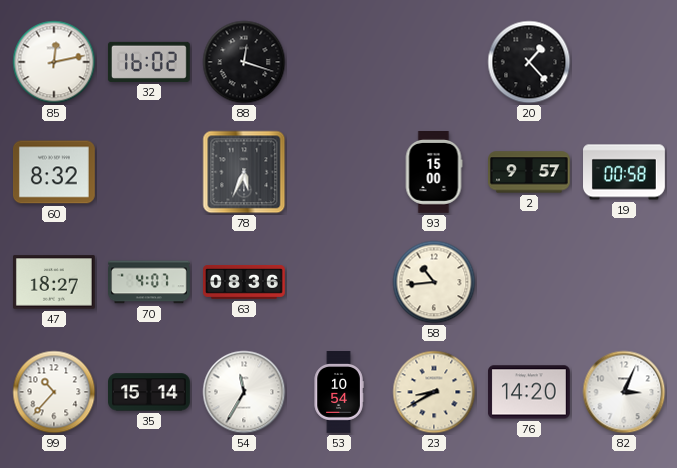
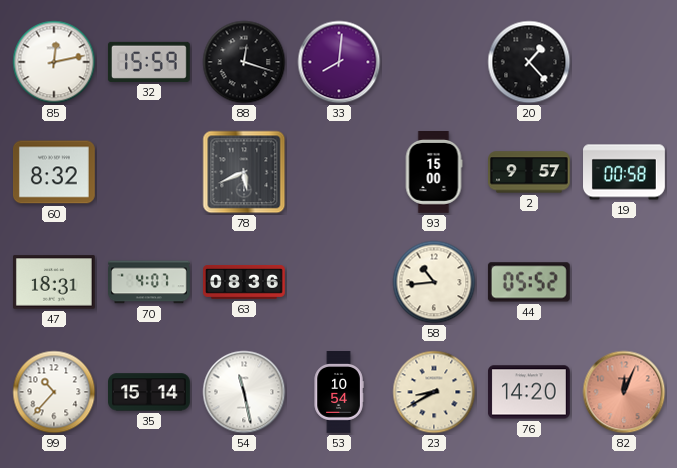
32: 16:02 -> 15:59
33: none -> 8:01
78: 5:34 -> 5:41
47: 18:27 -> 18:31
44: none -> 05:52
54: 11:35 -> 11:28
82: 3:04 -> 12:04
82 dial: white -> salmon
